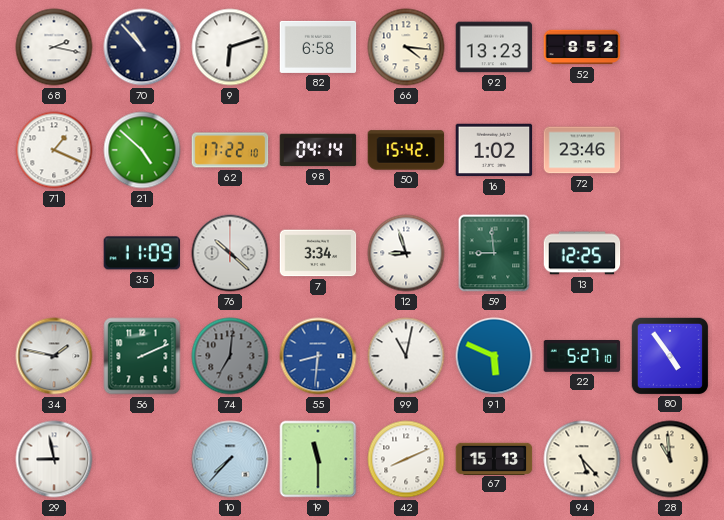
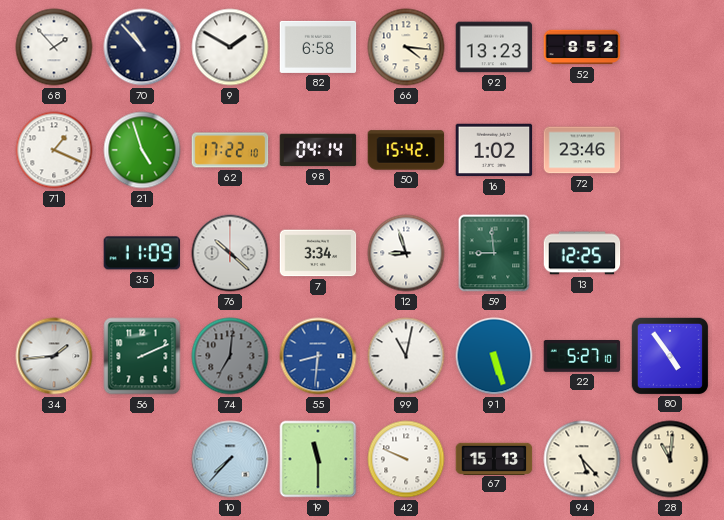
68: 2:17 -> 1:53
9: 6:12 -> 1:50
21: 4:52 -> 4:57
34: 1:47 -> 1:44
91: 5:49 -> 5:27
29: 8:58 -> none
42: 8:11 -> 9:49
28: 10:59 -> 11:01
